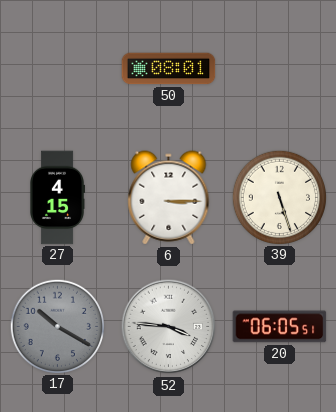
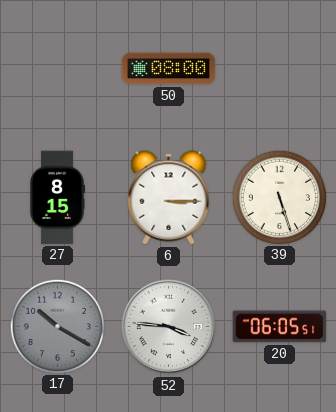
50: 08:01 -> 08:00
27: 4:15 -> 8:15
